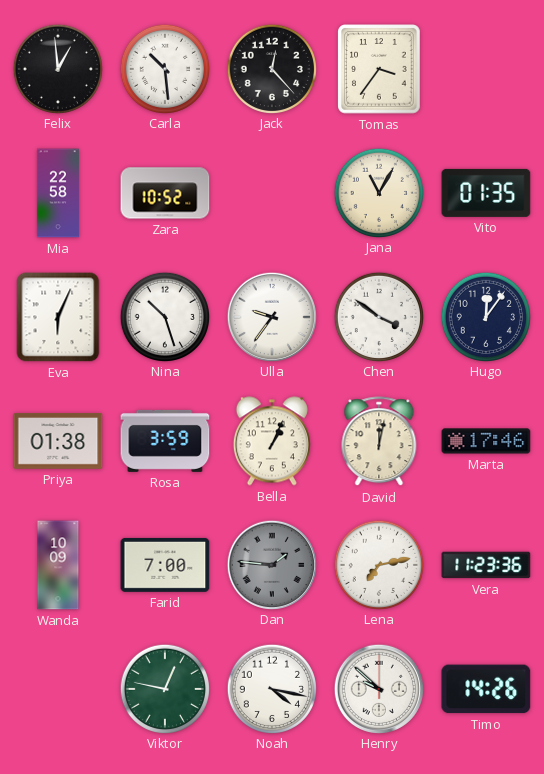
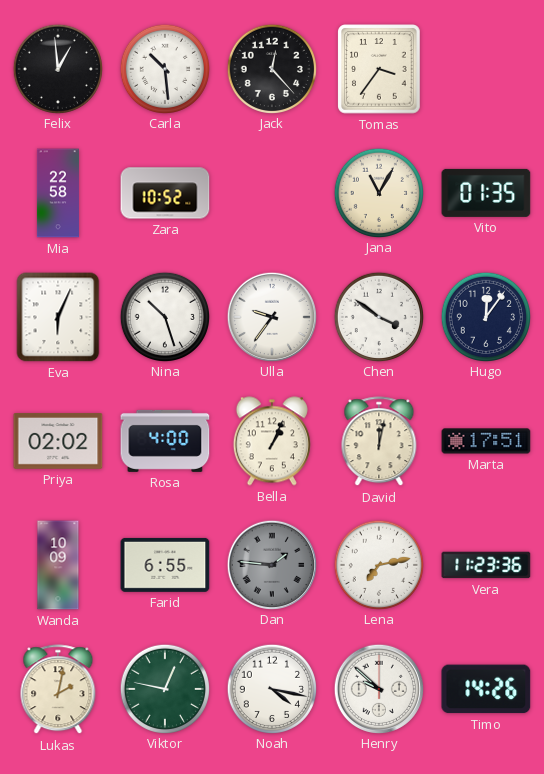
Priya: 01:38 -> 02:02
Rosa: 3:59 -> 4:00
Marta: 17:46 -> 17:51
Farid: 7:00 -> 6:55
Lukas: none -> 2:02
